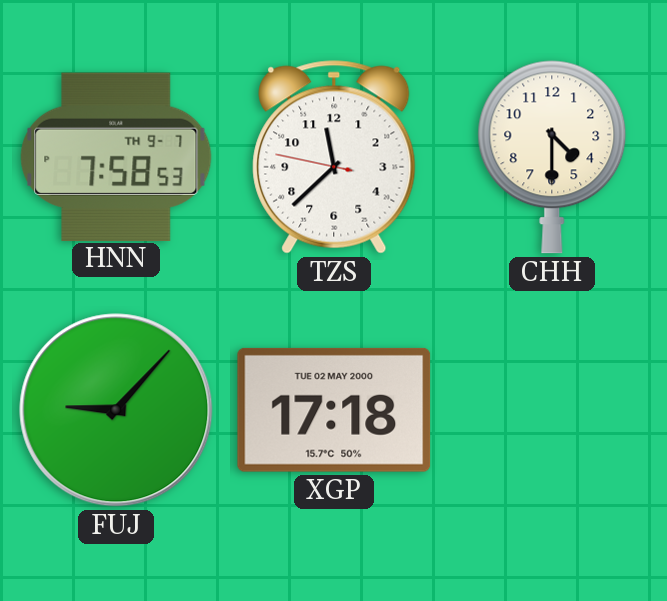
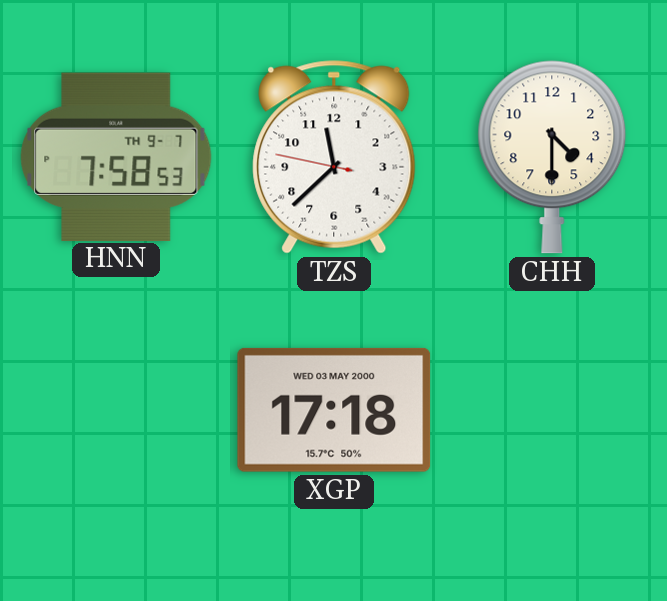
FUJ: 9:07 -> none
XGP date: TUE 02 MAY 2000 -> WED 03 MAY 2000
